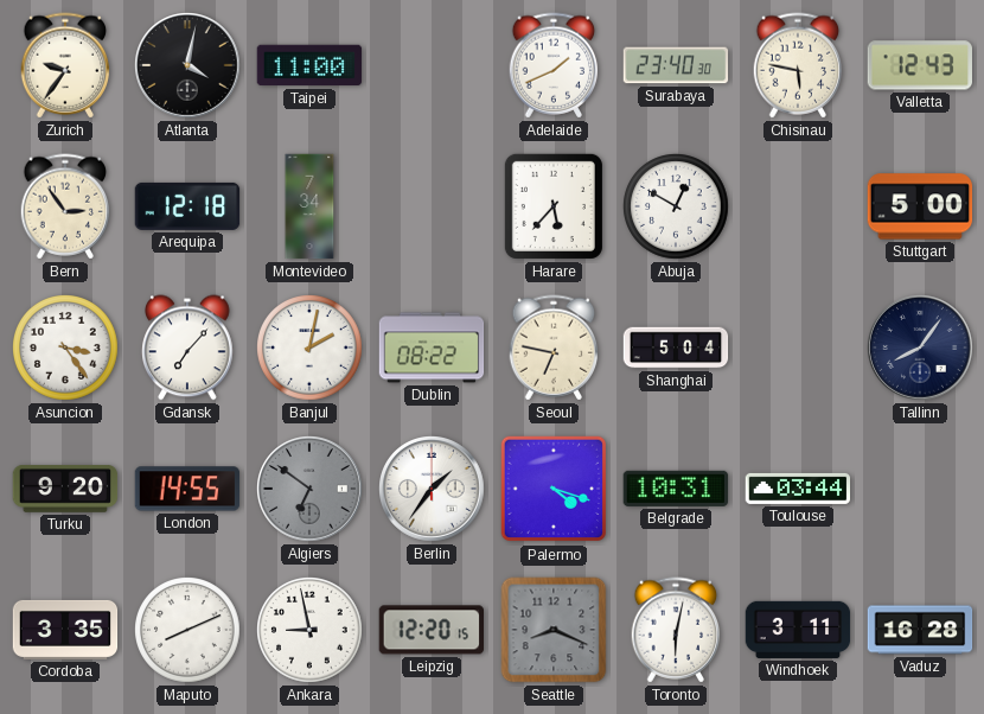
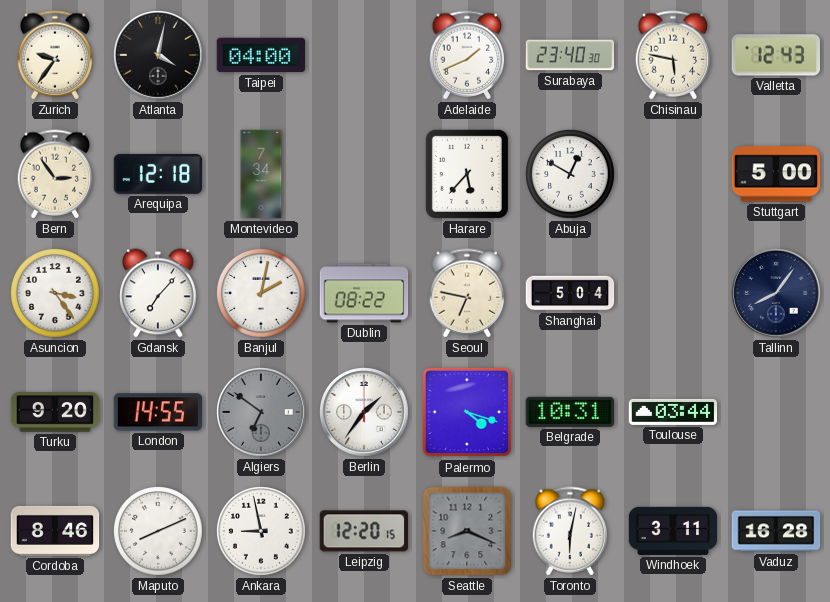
Taipei: 11:00 -> 04:00
Cordoba: 3:35 -> 8:46
